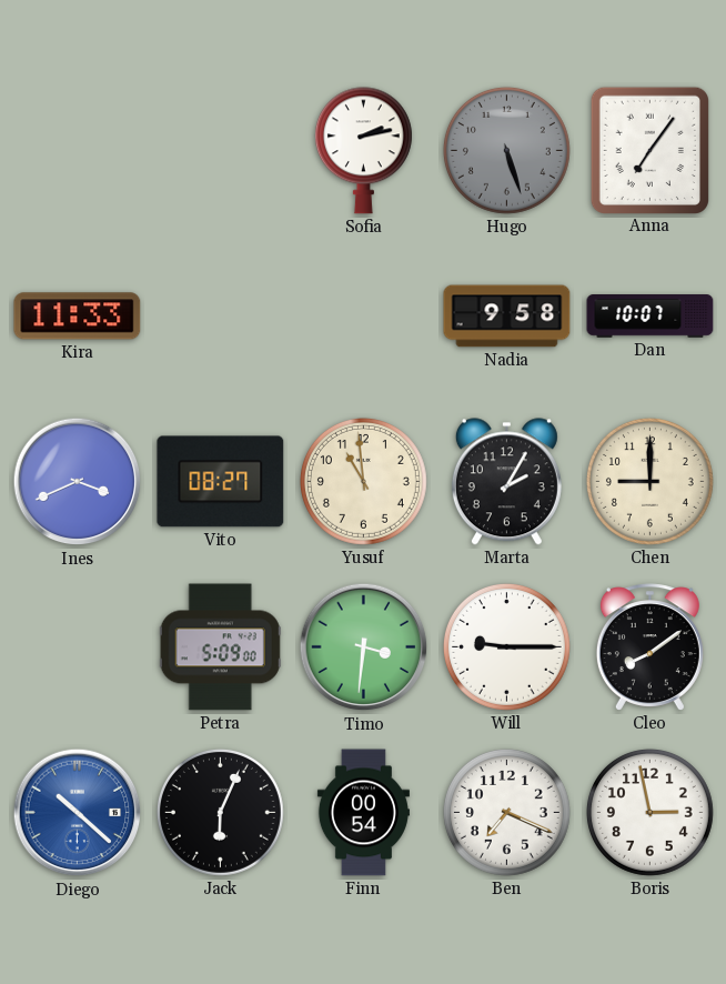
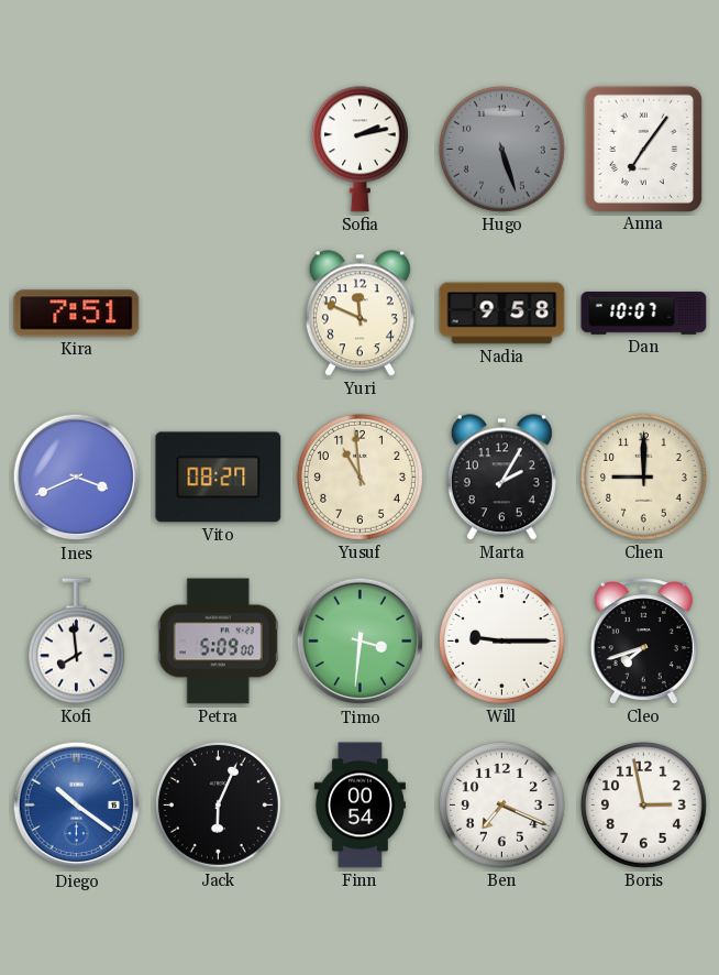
Kira: 11:33 -> 7:51
Yuri: none -> 11:49
Kofi: none -> 7:59
Cleo: 8:09 -> 7:42
Diego: 10:22 -> 10:21
